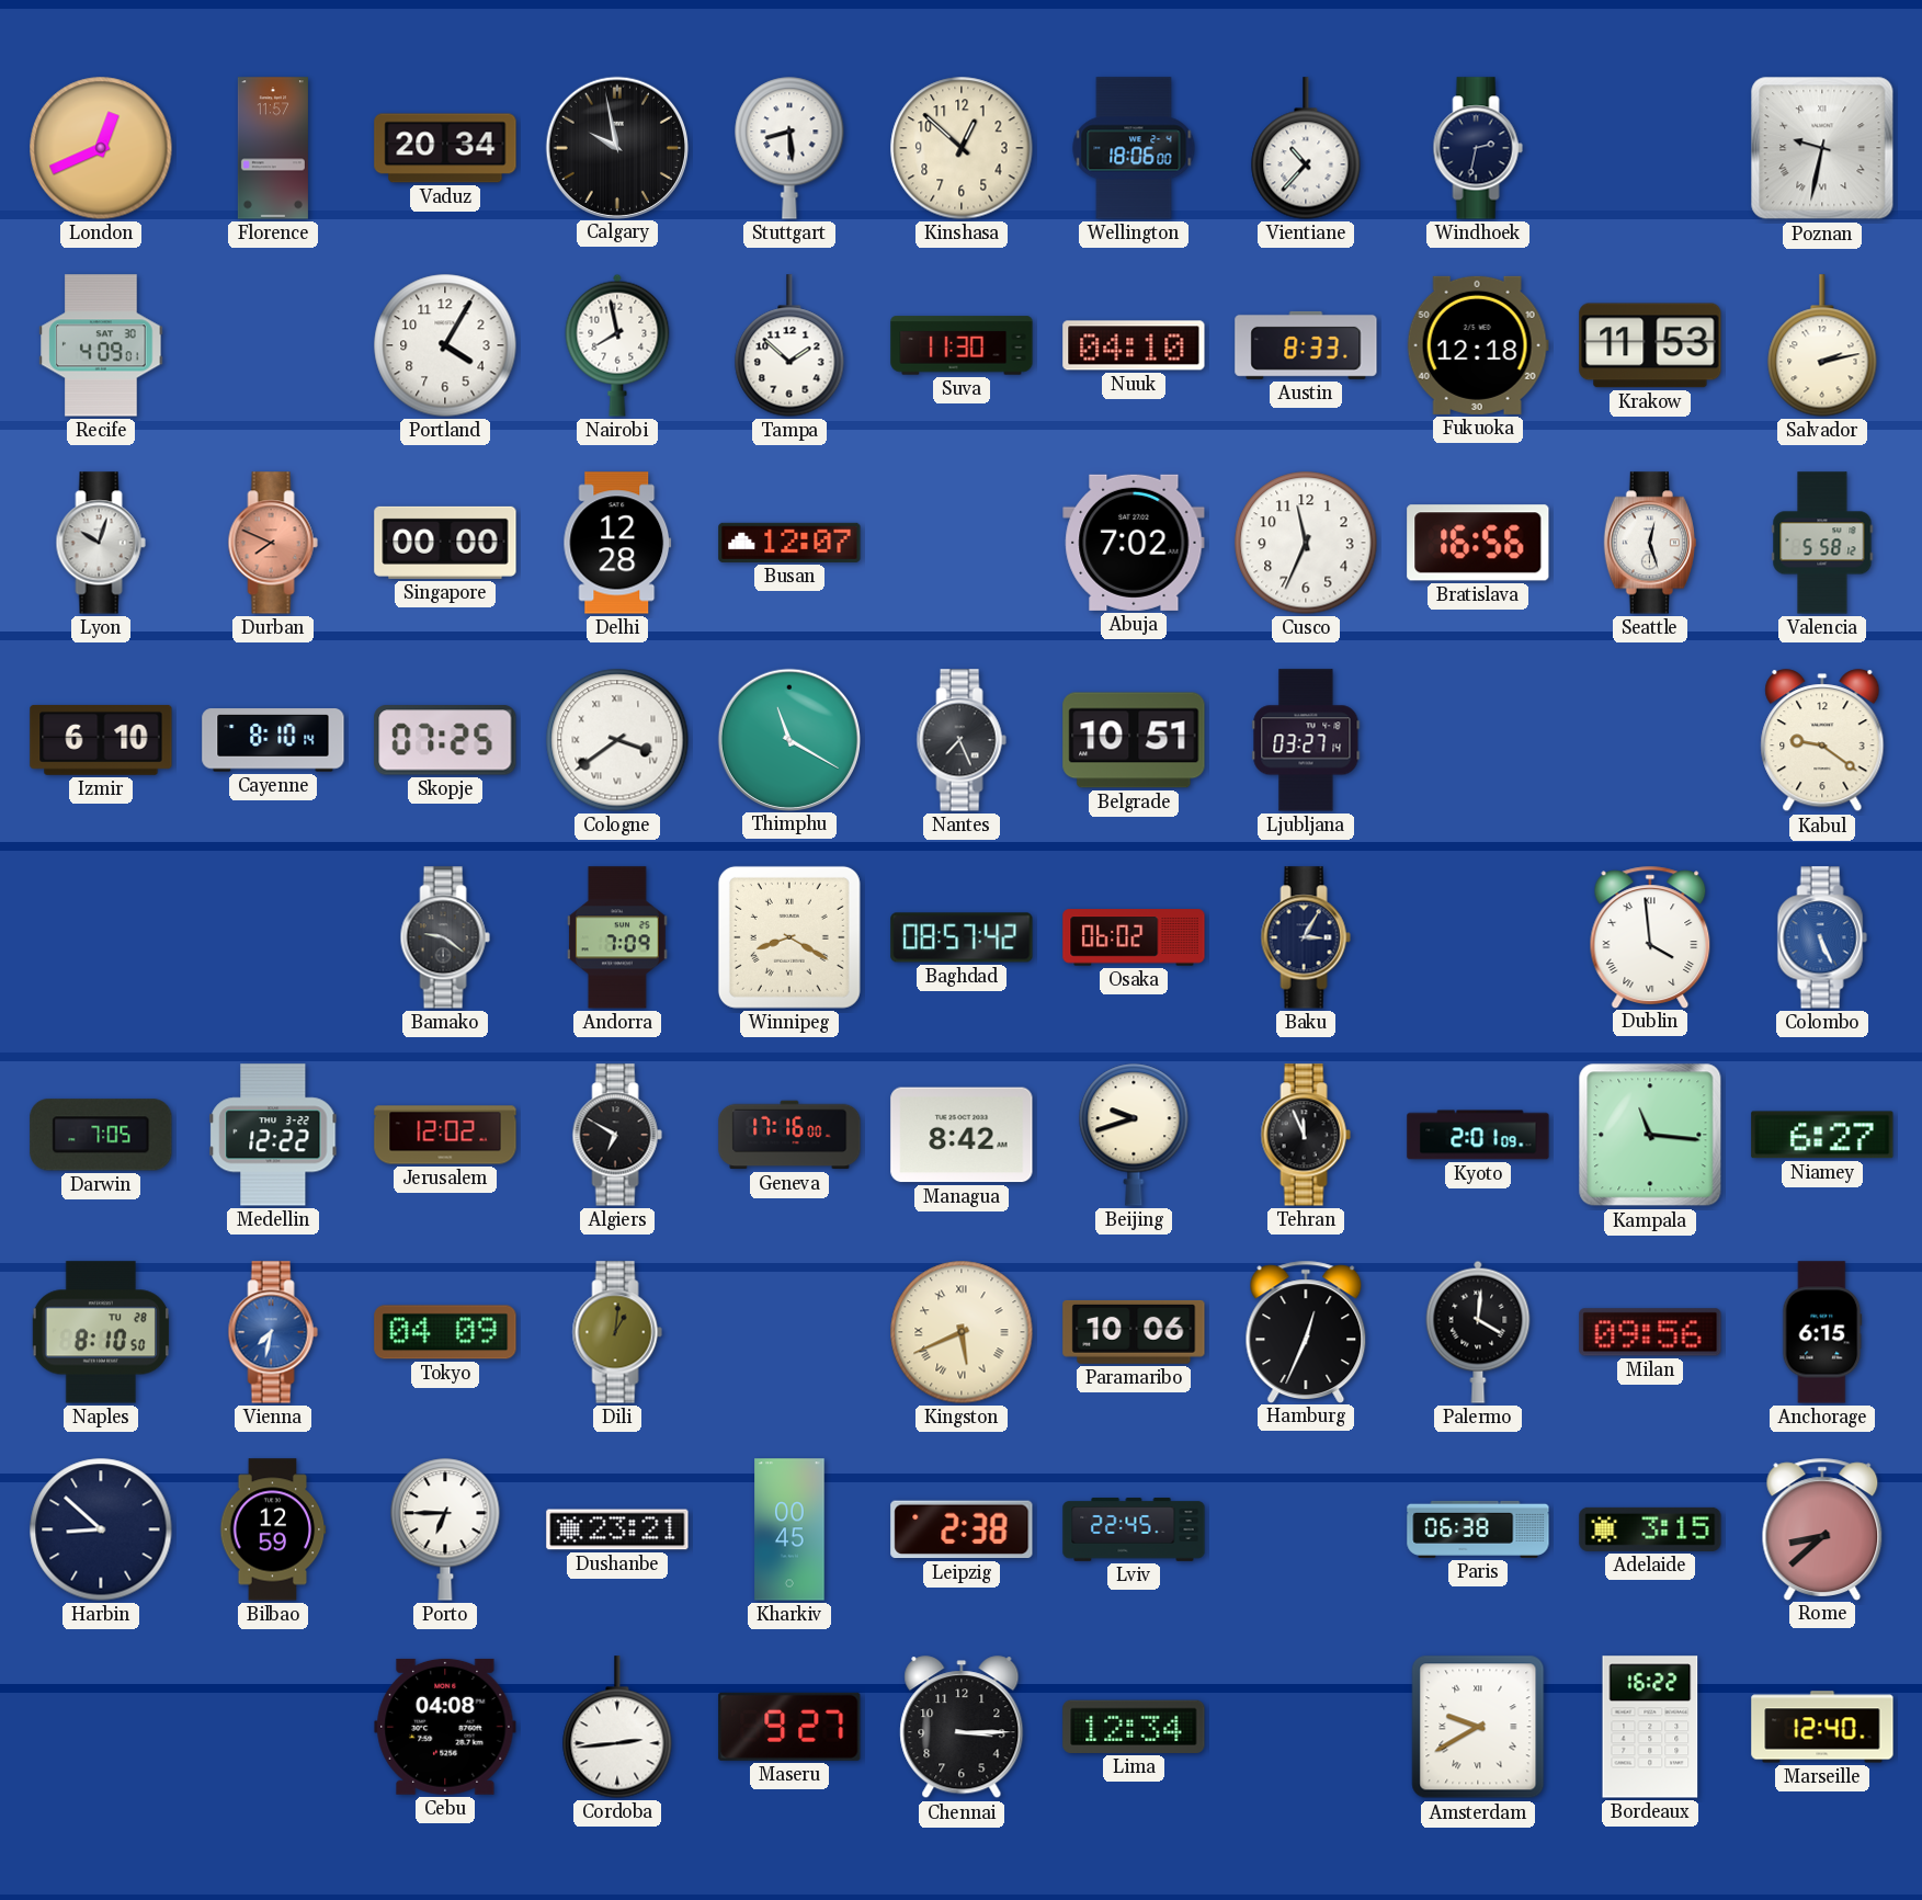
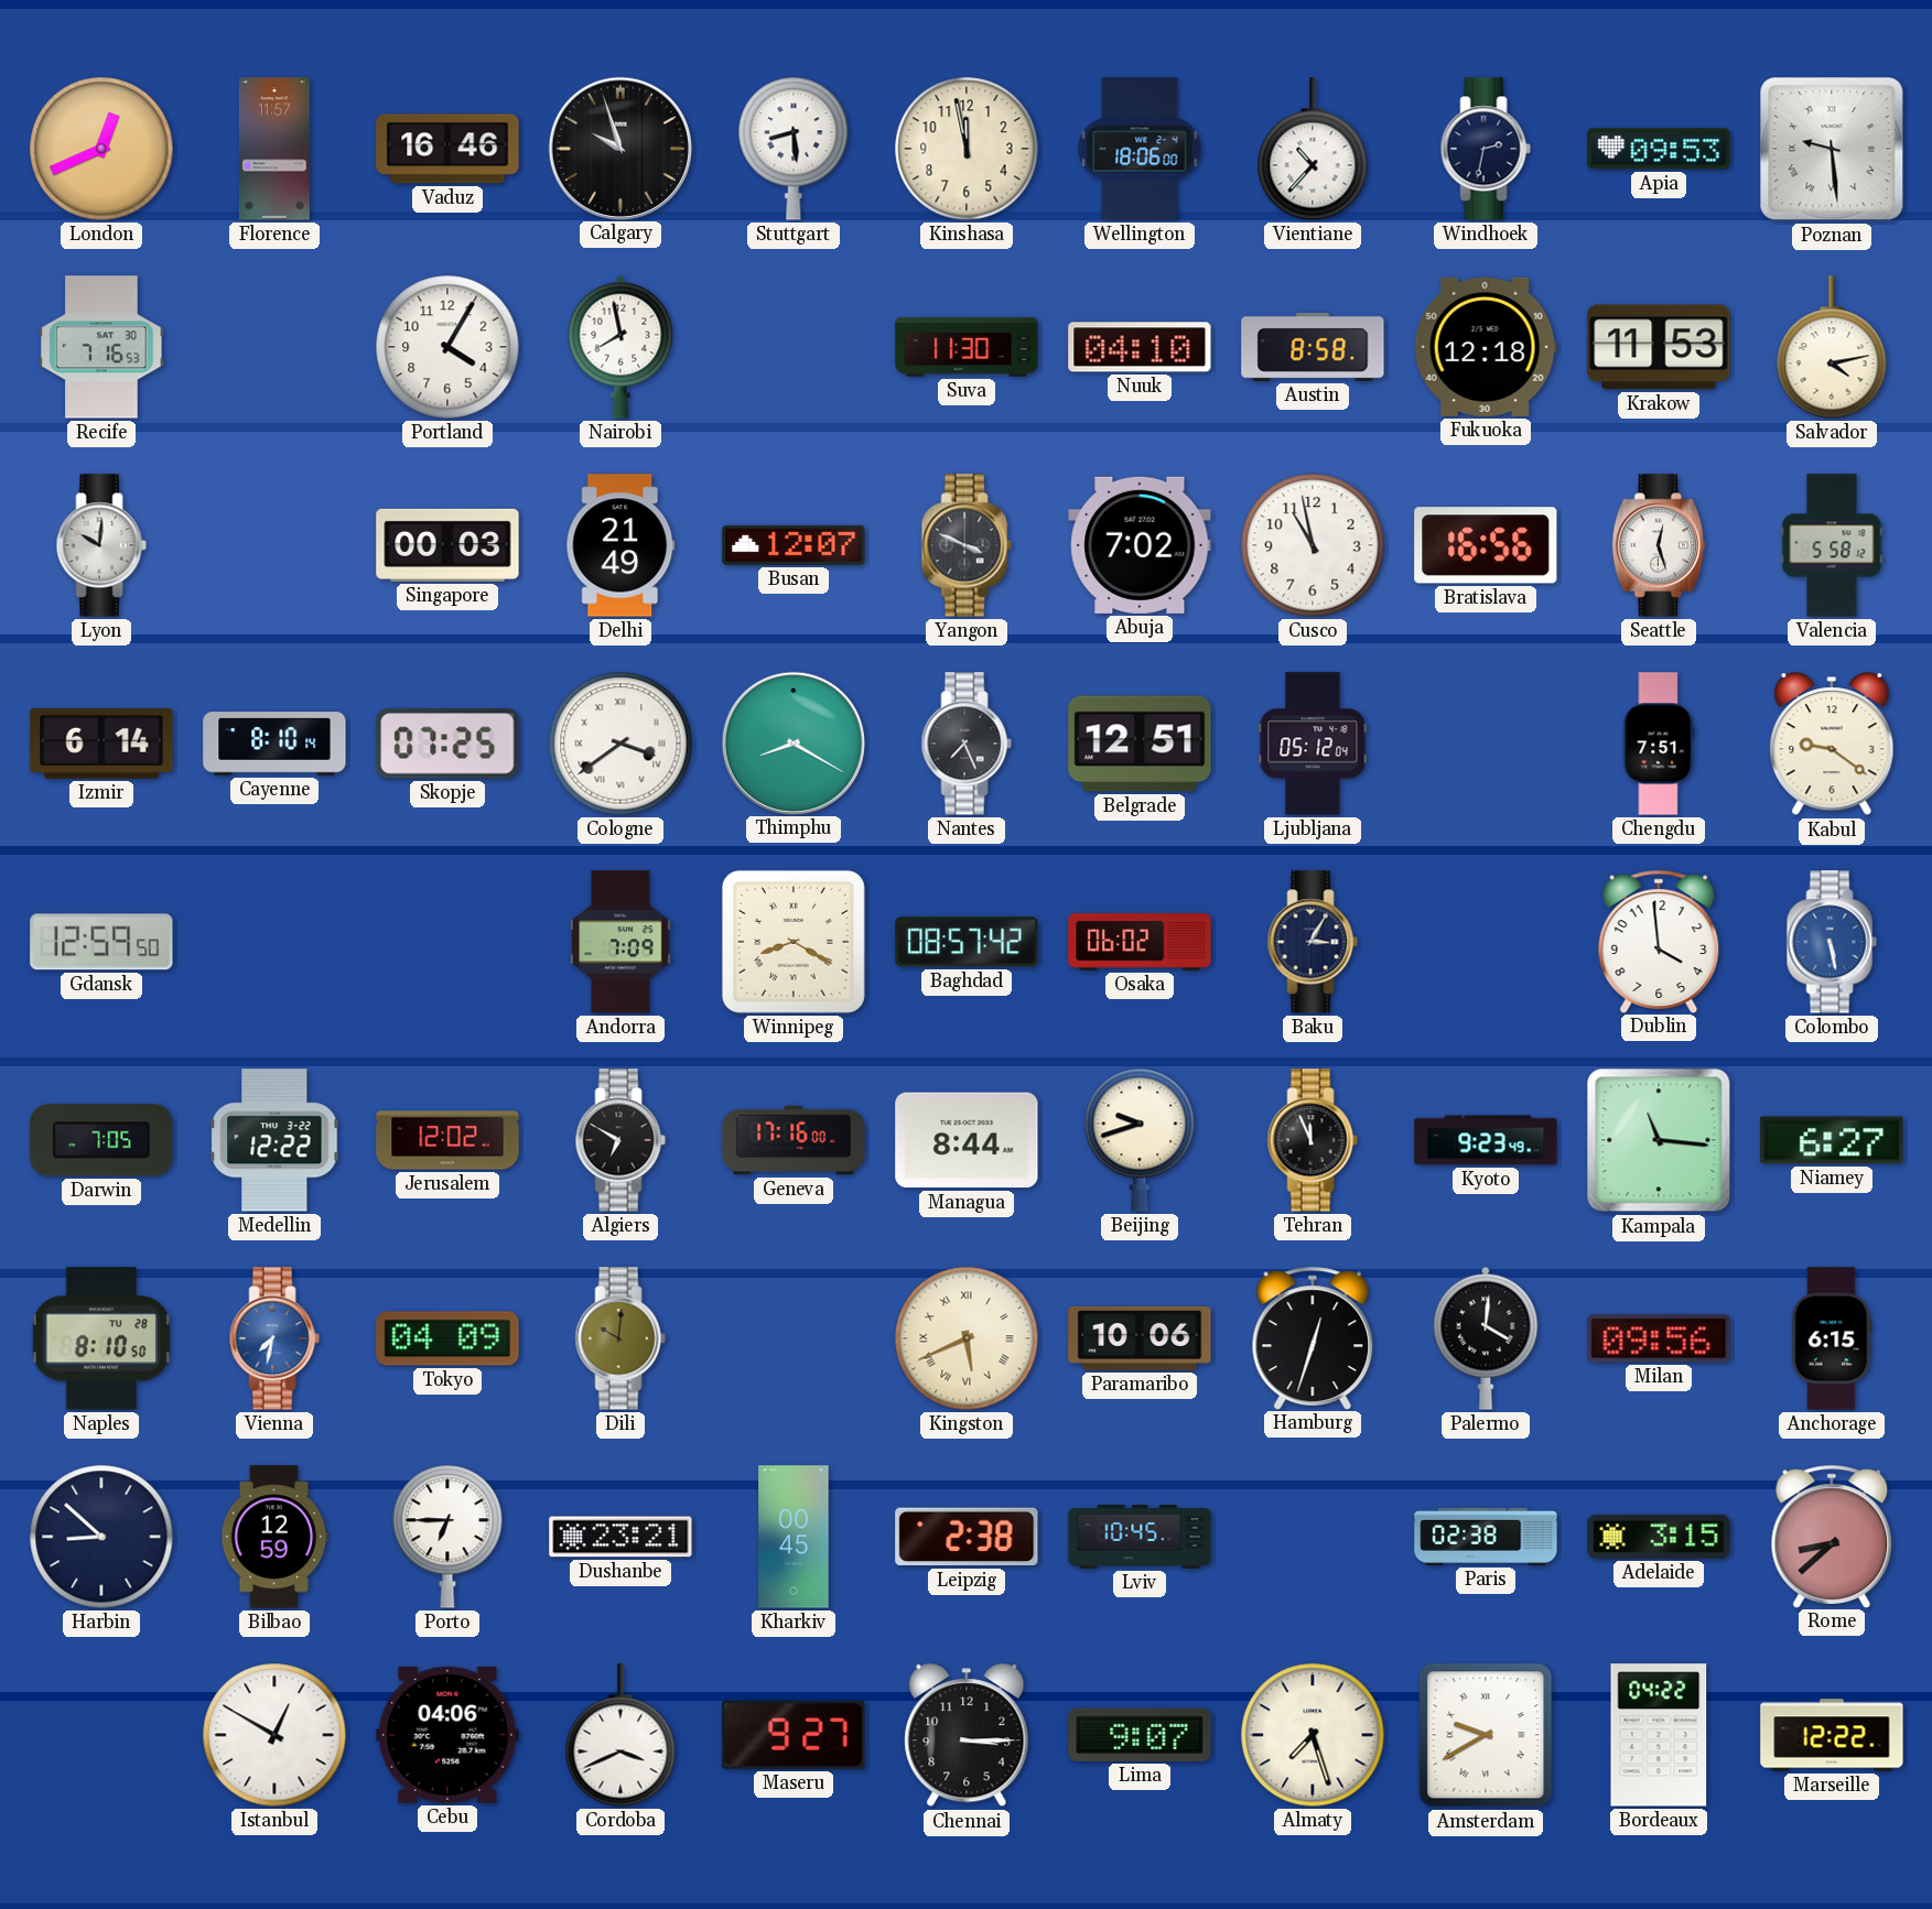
Vaduz: 20:34 -> 16:46
Calgary: 9:58 -> 9:57
Kinshasa: 12:52 -> 11:58
Apia: none -> 09:53
Poznan: 9:32 -> 9:29
Recife: 4:09 -> 7:16
Tampa: 1:52 -> none
Austin: 8:33 -> 8:58
Salvador: 2:13 -> 4:13
Lyon: 10:03 -> 10:01
Durban: 7:49 -> none
Singapore: 00:00 -> 00:03
Delhi: 12:28 -> 21:49
Yangon: none -> 3:49
Cusco: 11:34 -> 10:58
Izmir: 6:10 -> 6:14
Thimphu: 11:20 -> 8:20
Belgrade: 10:51 -> 12:51
Ljubljana: 03:27 -> 05:12
Chengdu: none -> 7:51
Gdansk: none -> 12:59
Bamako: 9:21 -> none
Dublin numerals: Roman -> Arabic
Colombo: 5:26 -> 5:28
Managua: 8:42 -> 8:44
Kyoto: 2:01 -> 9:23
Dili: 1:01 -> 10:01
Hamburg: 12:34 -> 12:33
Lviv: 22:45 -> 10:45
Paris: 06:38 -> 02:38
Istanbul: none -> 12:50
Cebu: 04:08 -> 04:06
Cordoba: 2:44 -> 3:41
Lima: 12:34 -> 9:07
Almaty: none -> 7:27
Bordeaux: 16:22 -> 04:22
Marseille: 12:40 -> 12:22
